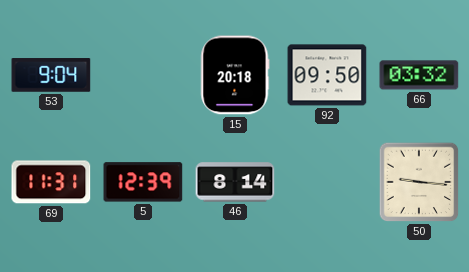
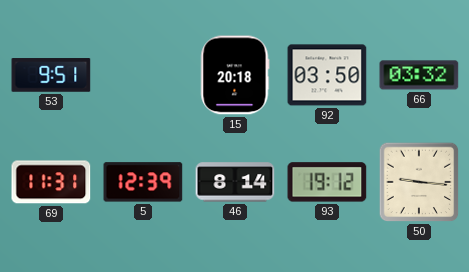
53: 9:04 -> 9:51
92: 09:50 -> 03:50
93: none -> 19:12
